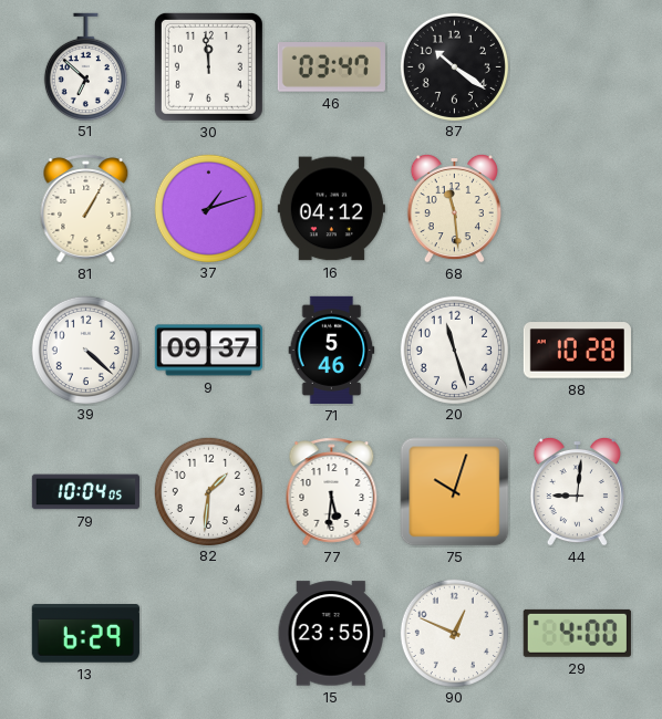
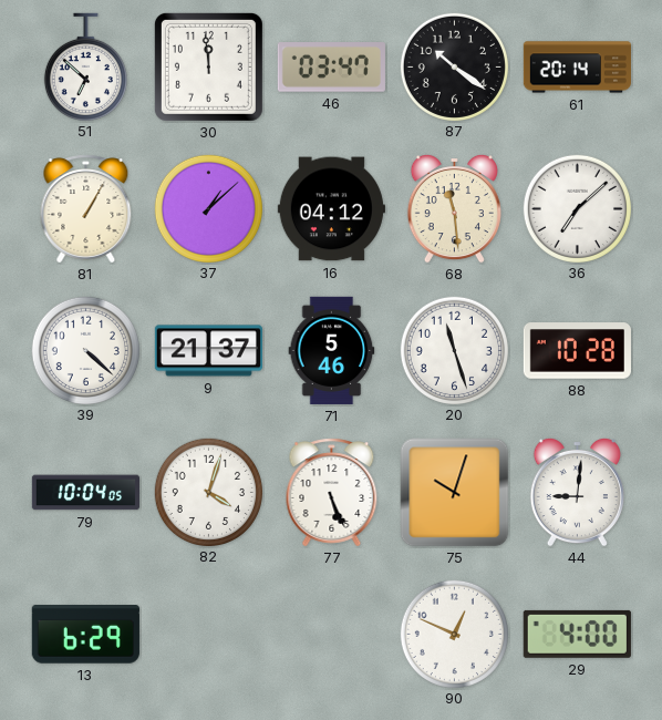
61: none -> 20:14
37: 1:12 -> 1:08
36: none -> 7:08
9: 09:37 -> 21:37
82: 1:31 -> 4:03
77: 5:31 -> 5:26
15: 23:55 -> none
